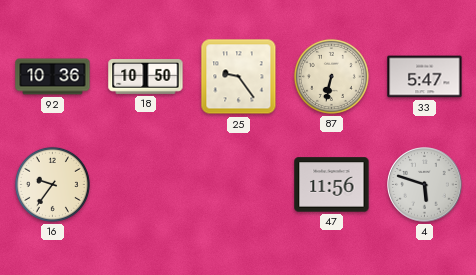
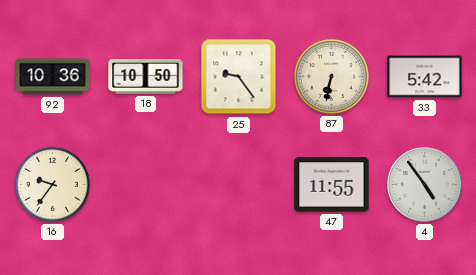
33: 5:47 -> 5:42
47: 11:56 -> 11:55
4: 5:48 -> 4:54
